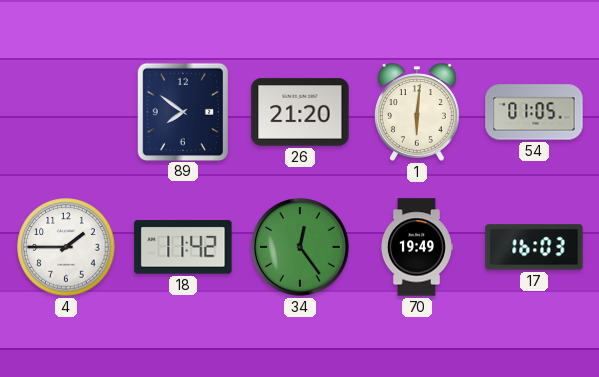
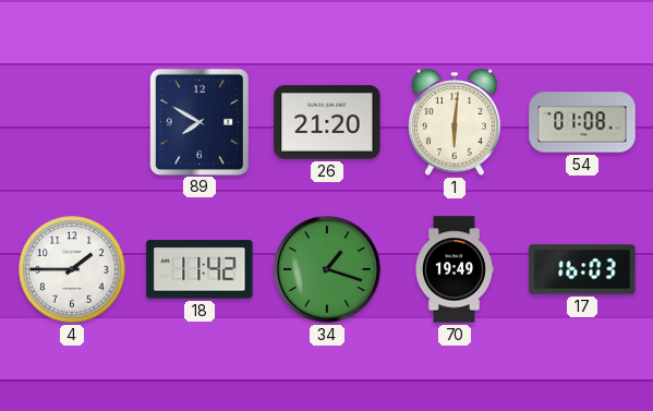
89: 7:51 -> 7:50
54: 01:05 -> 01:08
34: 12:24 -> 1:18
